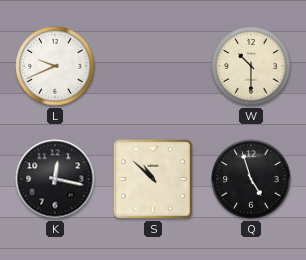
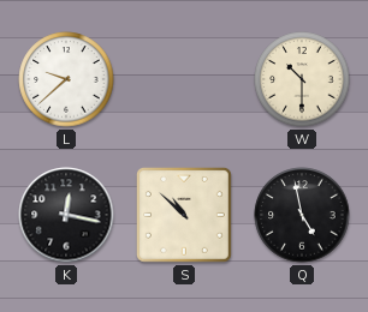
L: 9:41 -> 9:38
Q: 4:57 -> 4:58
